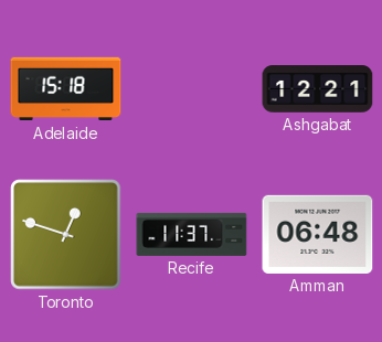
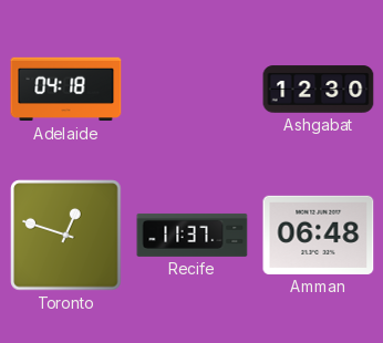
Adelaide: 15:18 -> 04:18
Ashgabat: 12:21 -> 12:30
